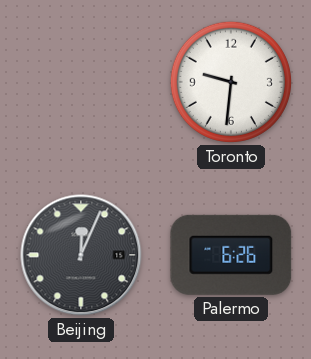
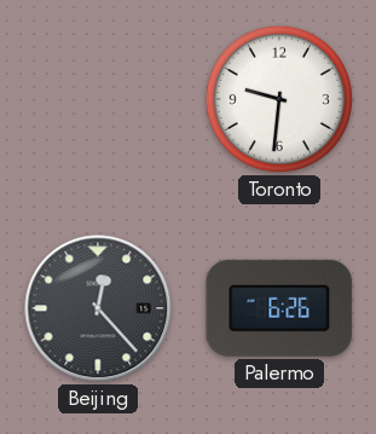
Beijing: 12:04 -> 12:23
